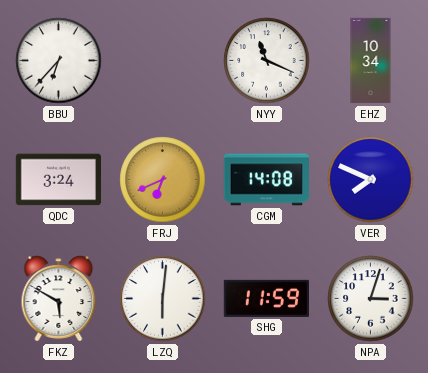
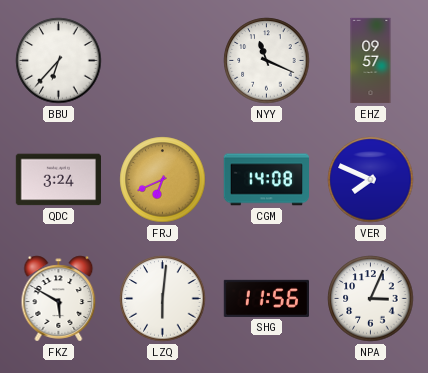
EHZ: 10:34 -> 09:57
SHG: 11:59 -> 11:56
NPA: 3:03 -> 3:04
